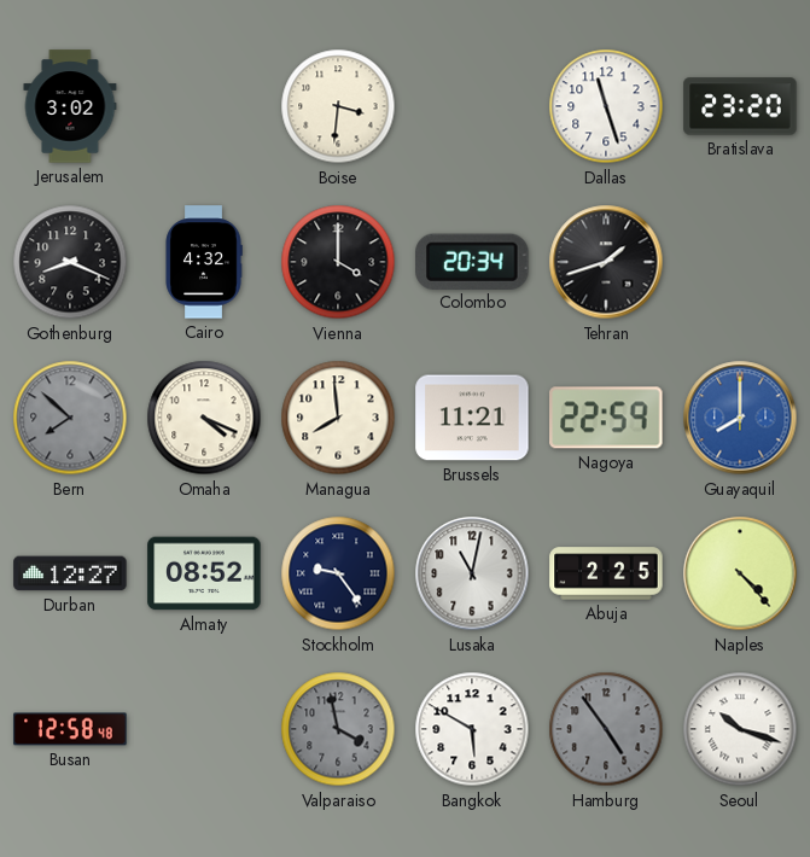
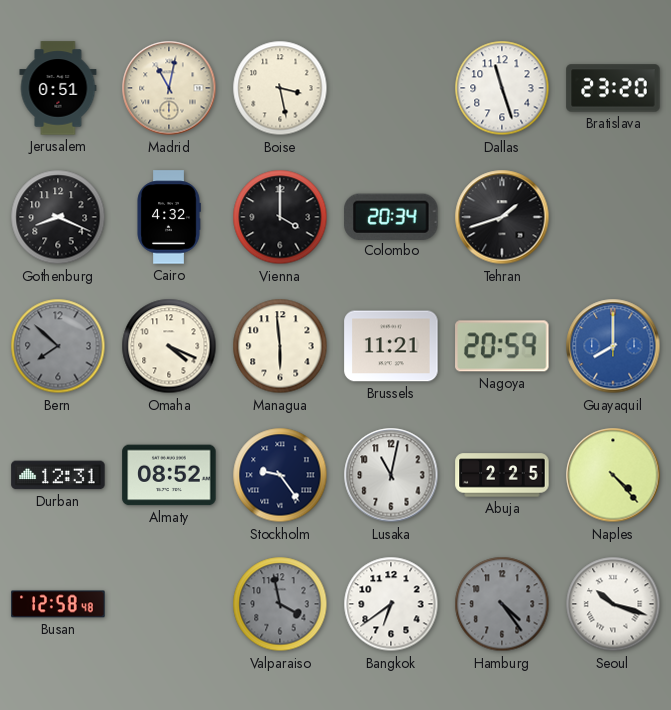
Jerusalem: 3:02 -> 0:51
Madrid: none -> 11:02
Boise: 3:31 -> 3:28
Managua: 7:59 -> 5:59
Nagoya: 22:59 -> 20:59
Durban: 12:27 -> 12:31
Bangkok: 5:50 -> 6:39
Hamburg: 4:54 -> 4:24
